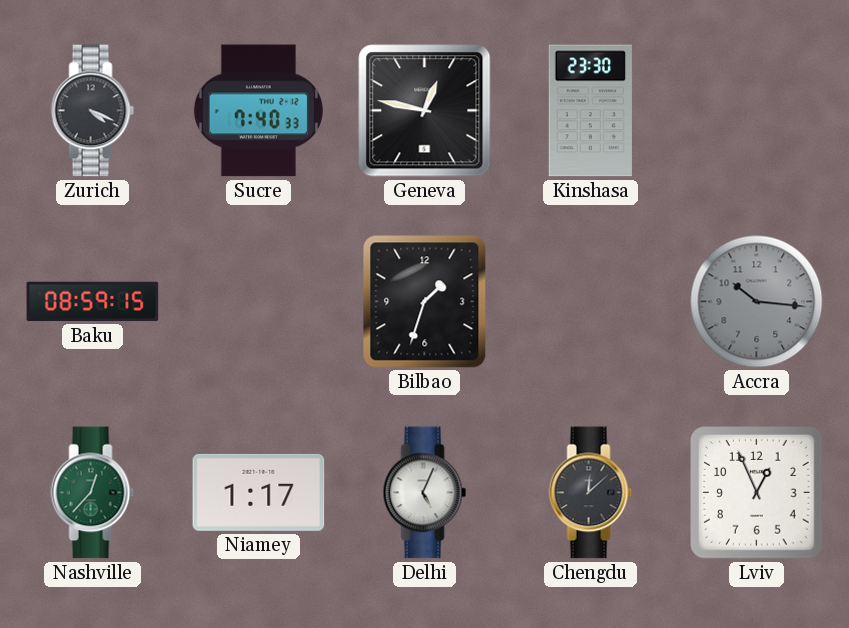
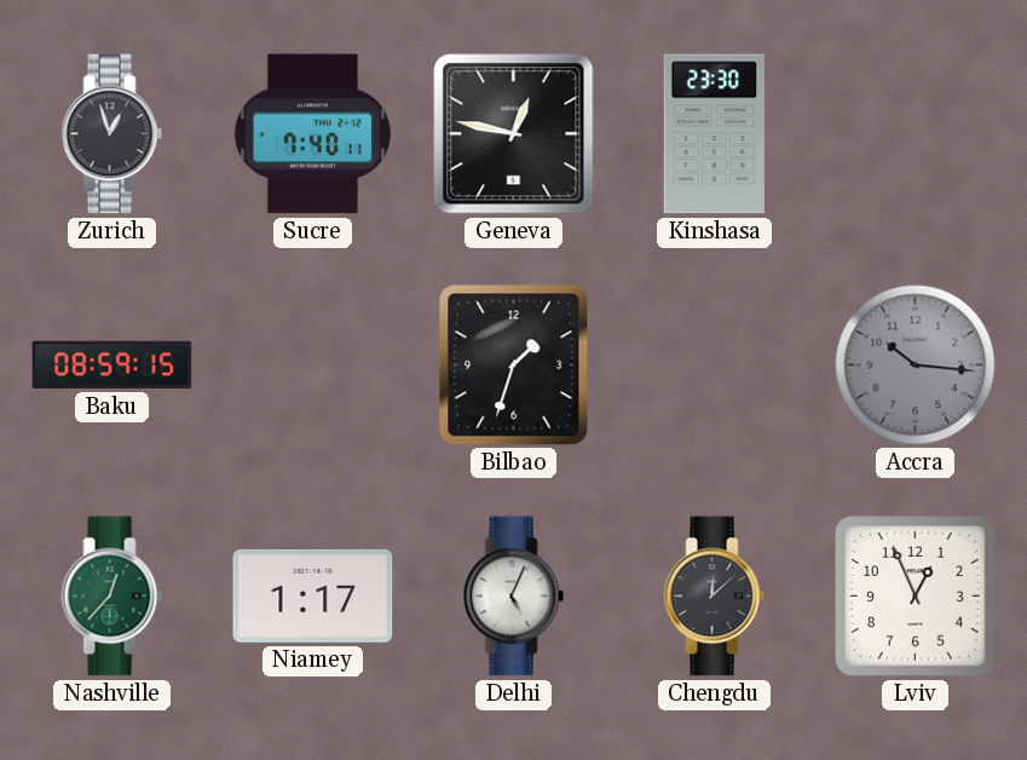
Zurich: 4:19 -> 12:57
Sucre: 7:40:33 -> 7:40:11
